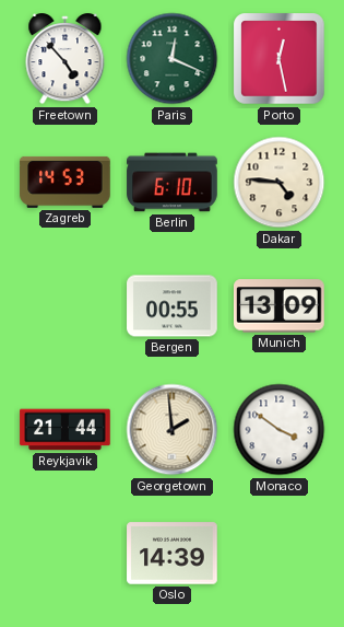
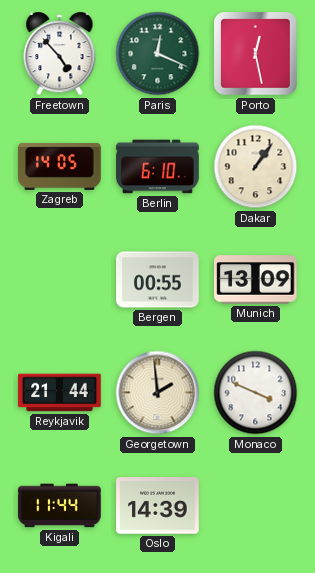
Zagreb: 14:53 -> 14:05
Dakar: 4:46 -> 1:06
Monaco: 3:51 -> 3:49
Kigali: none -> 11:44
